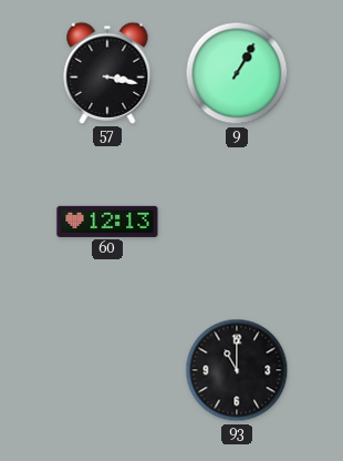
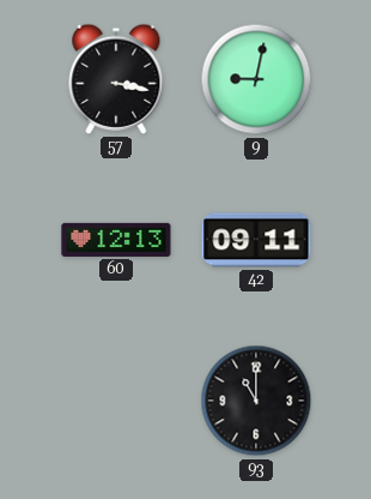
9: 1:05 -> 9:02
42: none -> 09:11
